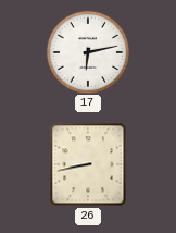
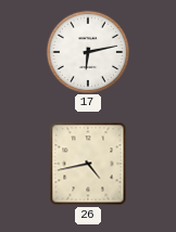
26: 8:43 -> 4:43
